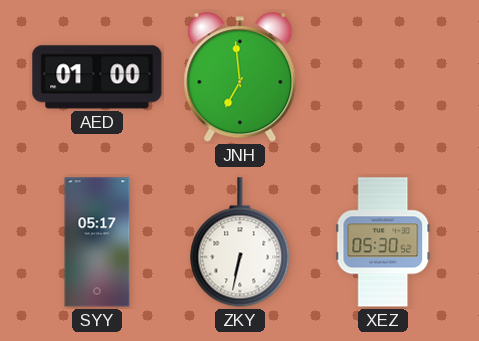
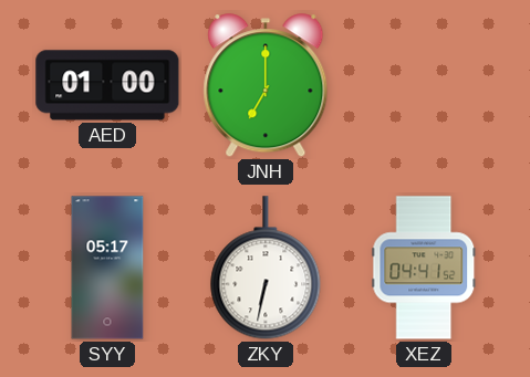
JNH: 6:59 -> 7:00
XEZ: 05:30 -> 04:41
